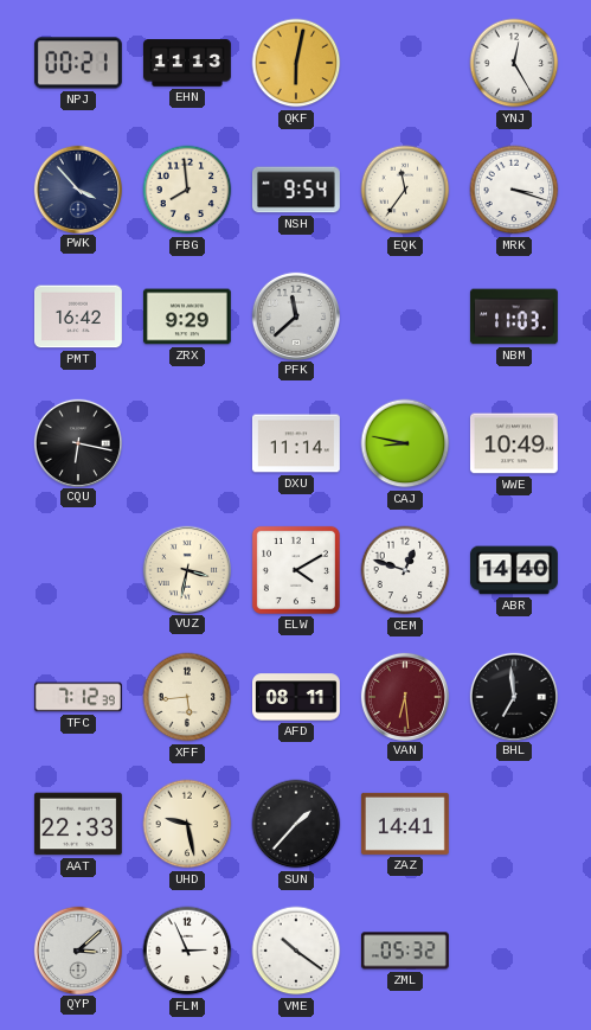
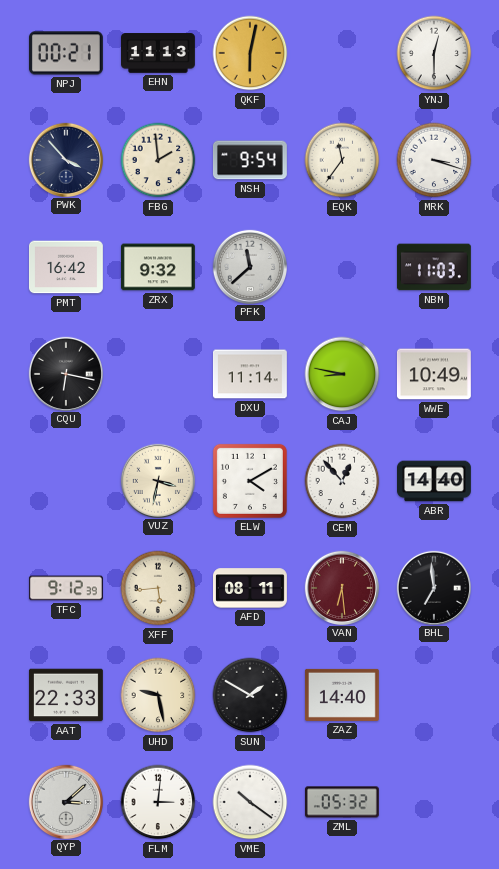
YNJ: 12:25 -> 12:30
FBG: 7:59 -> 1:59
ZRX: 9:29 -> 9:32
CEM: 12:48 -> 12:53
TFC: 7:12 -> 9:12
SUN: 1:37 -> 1:50
ZAZ: 14:41 -> 14:40
FLM: 2:56 -> 3:01
